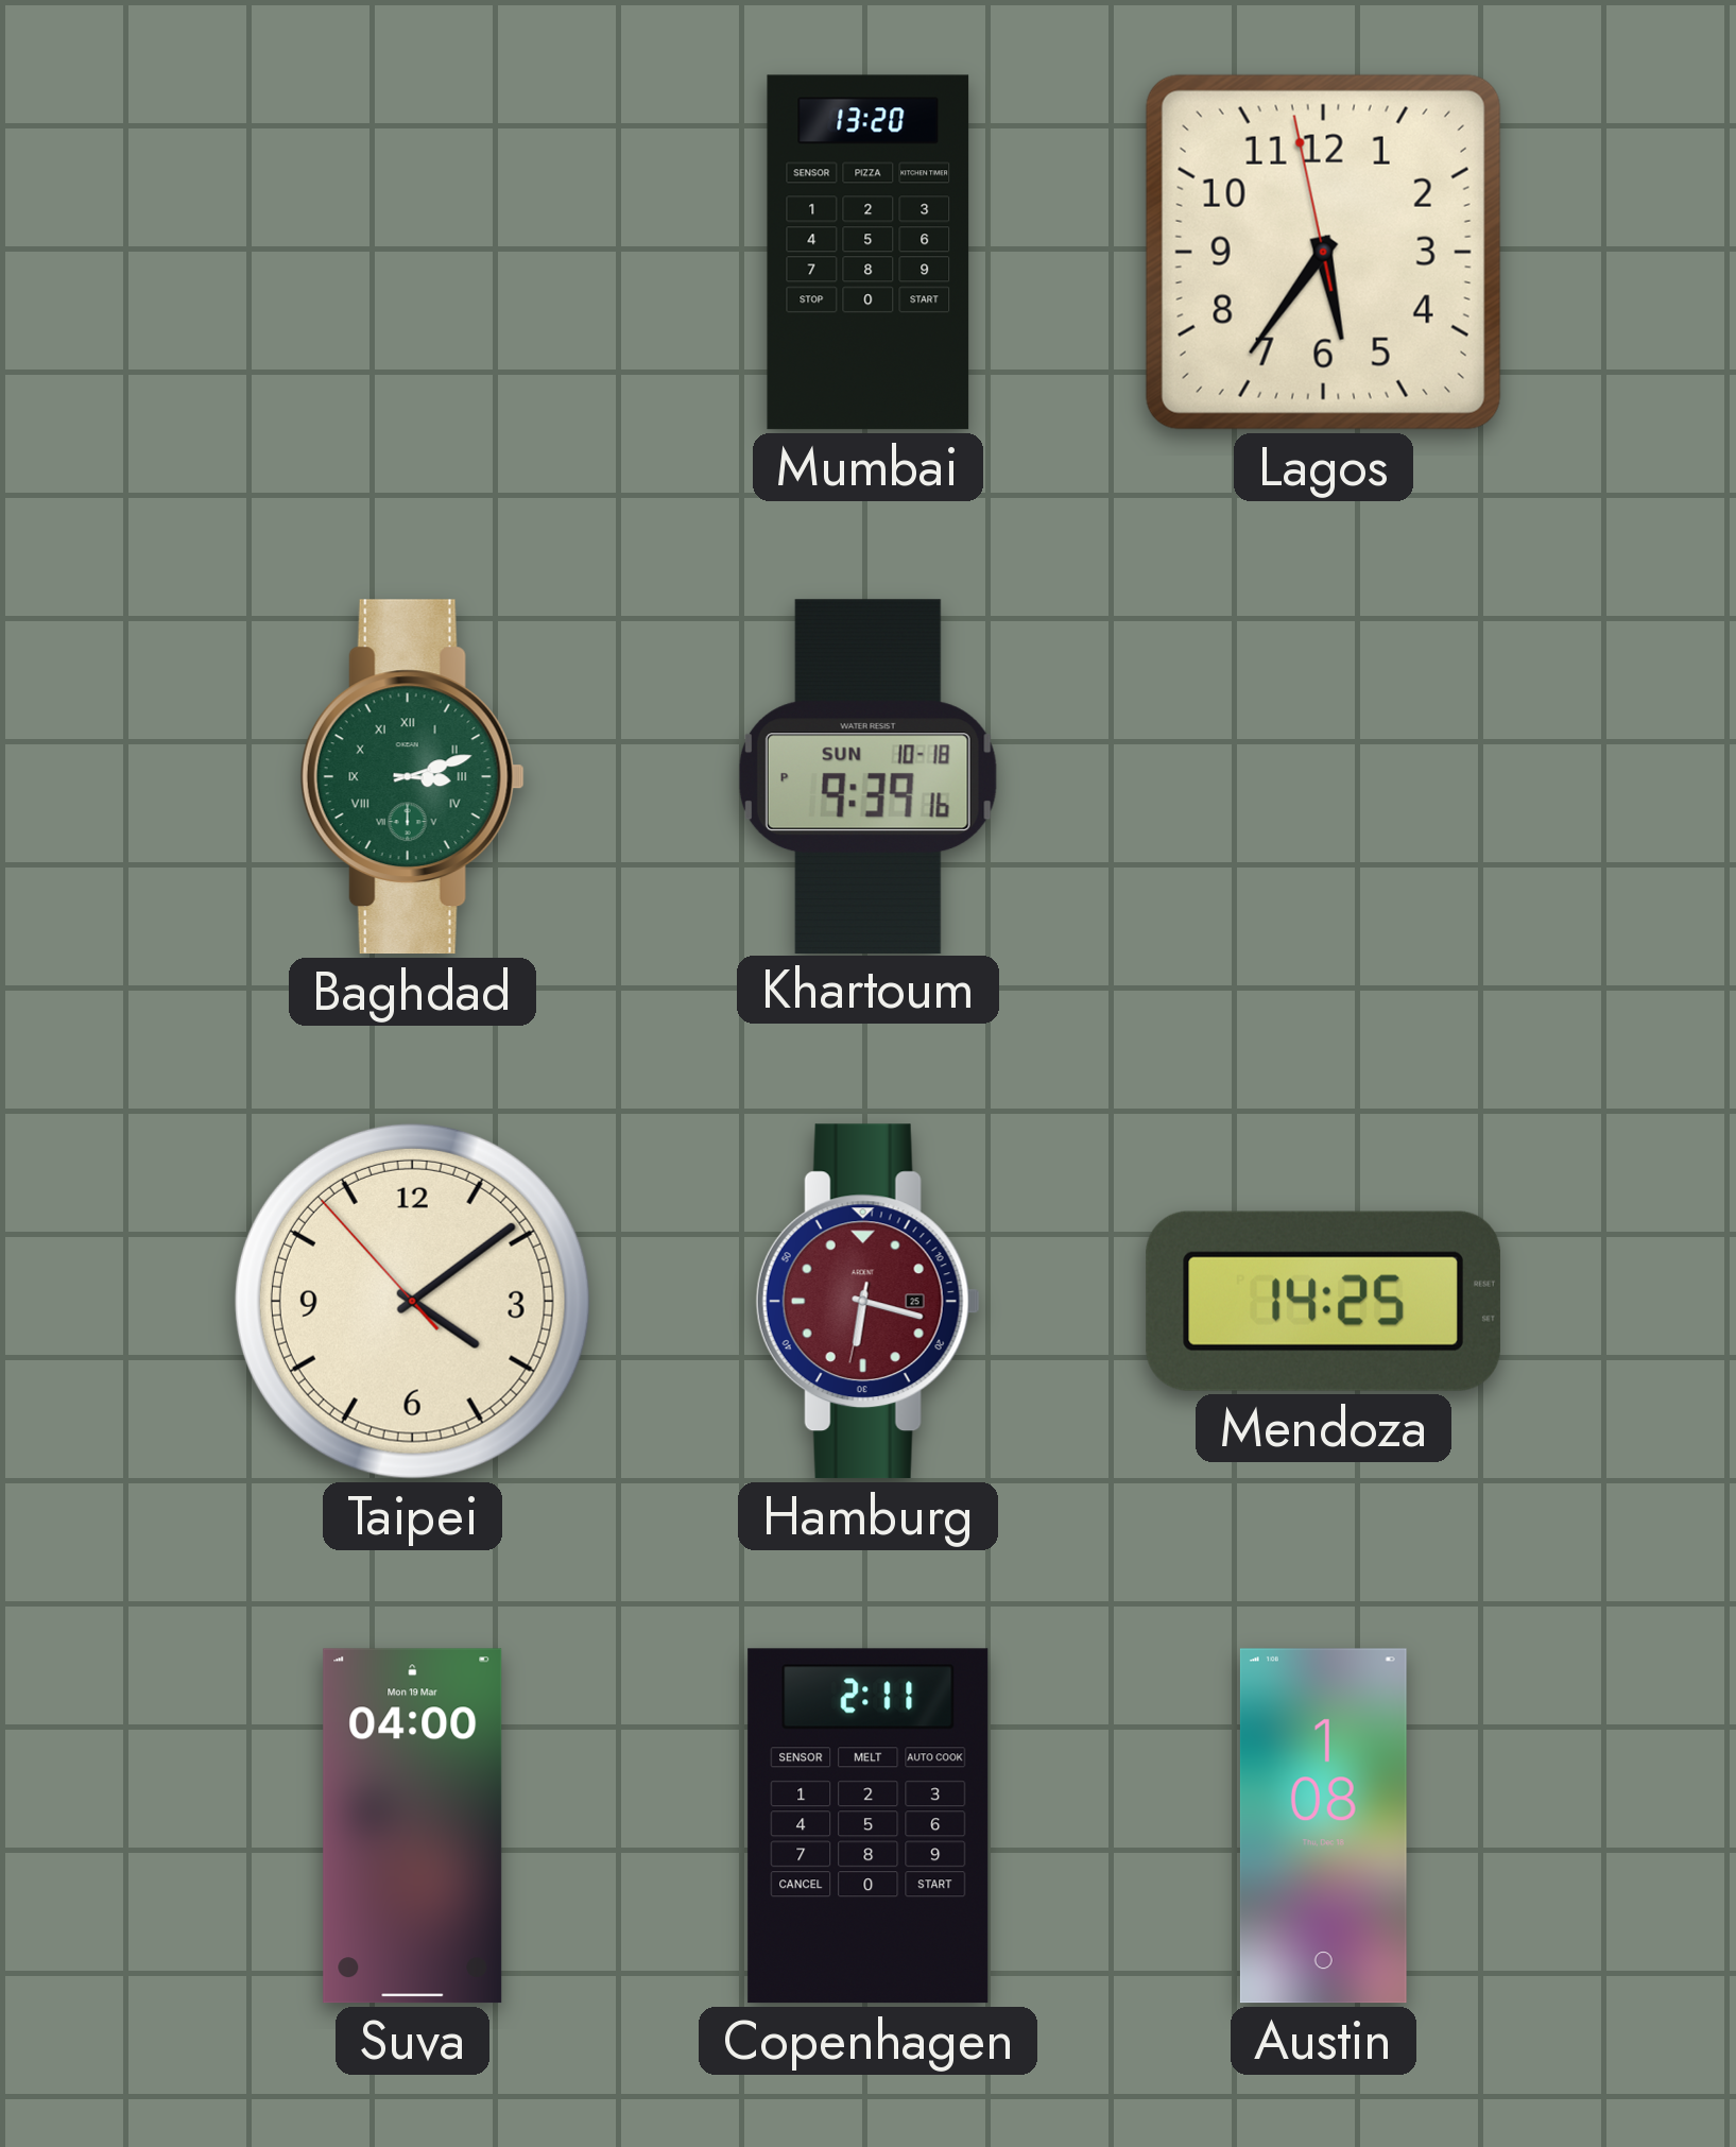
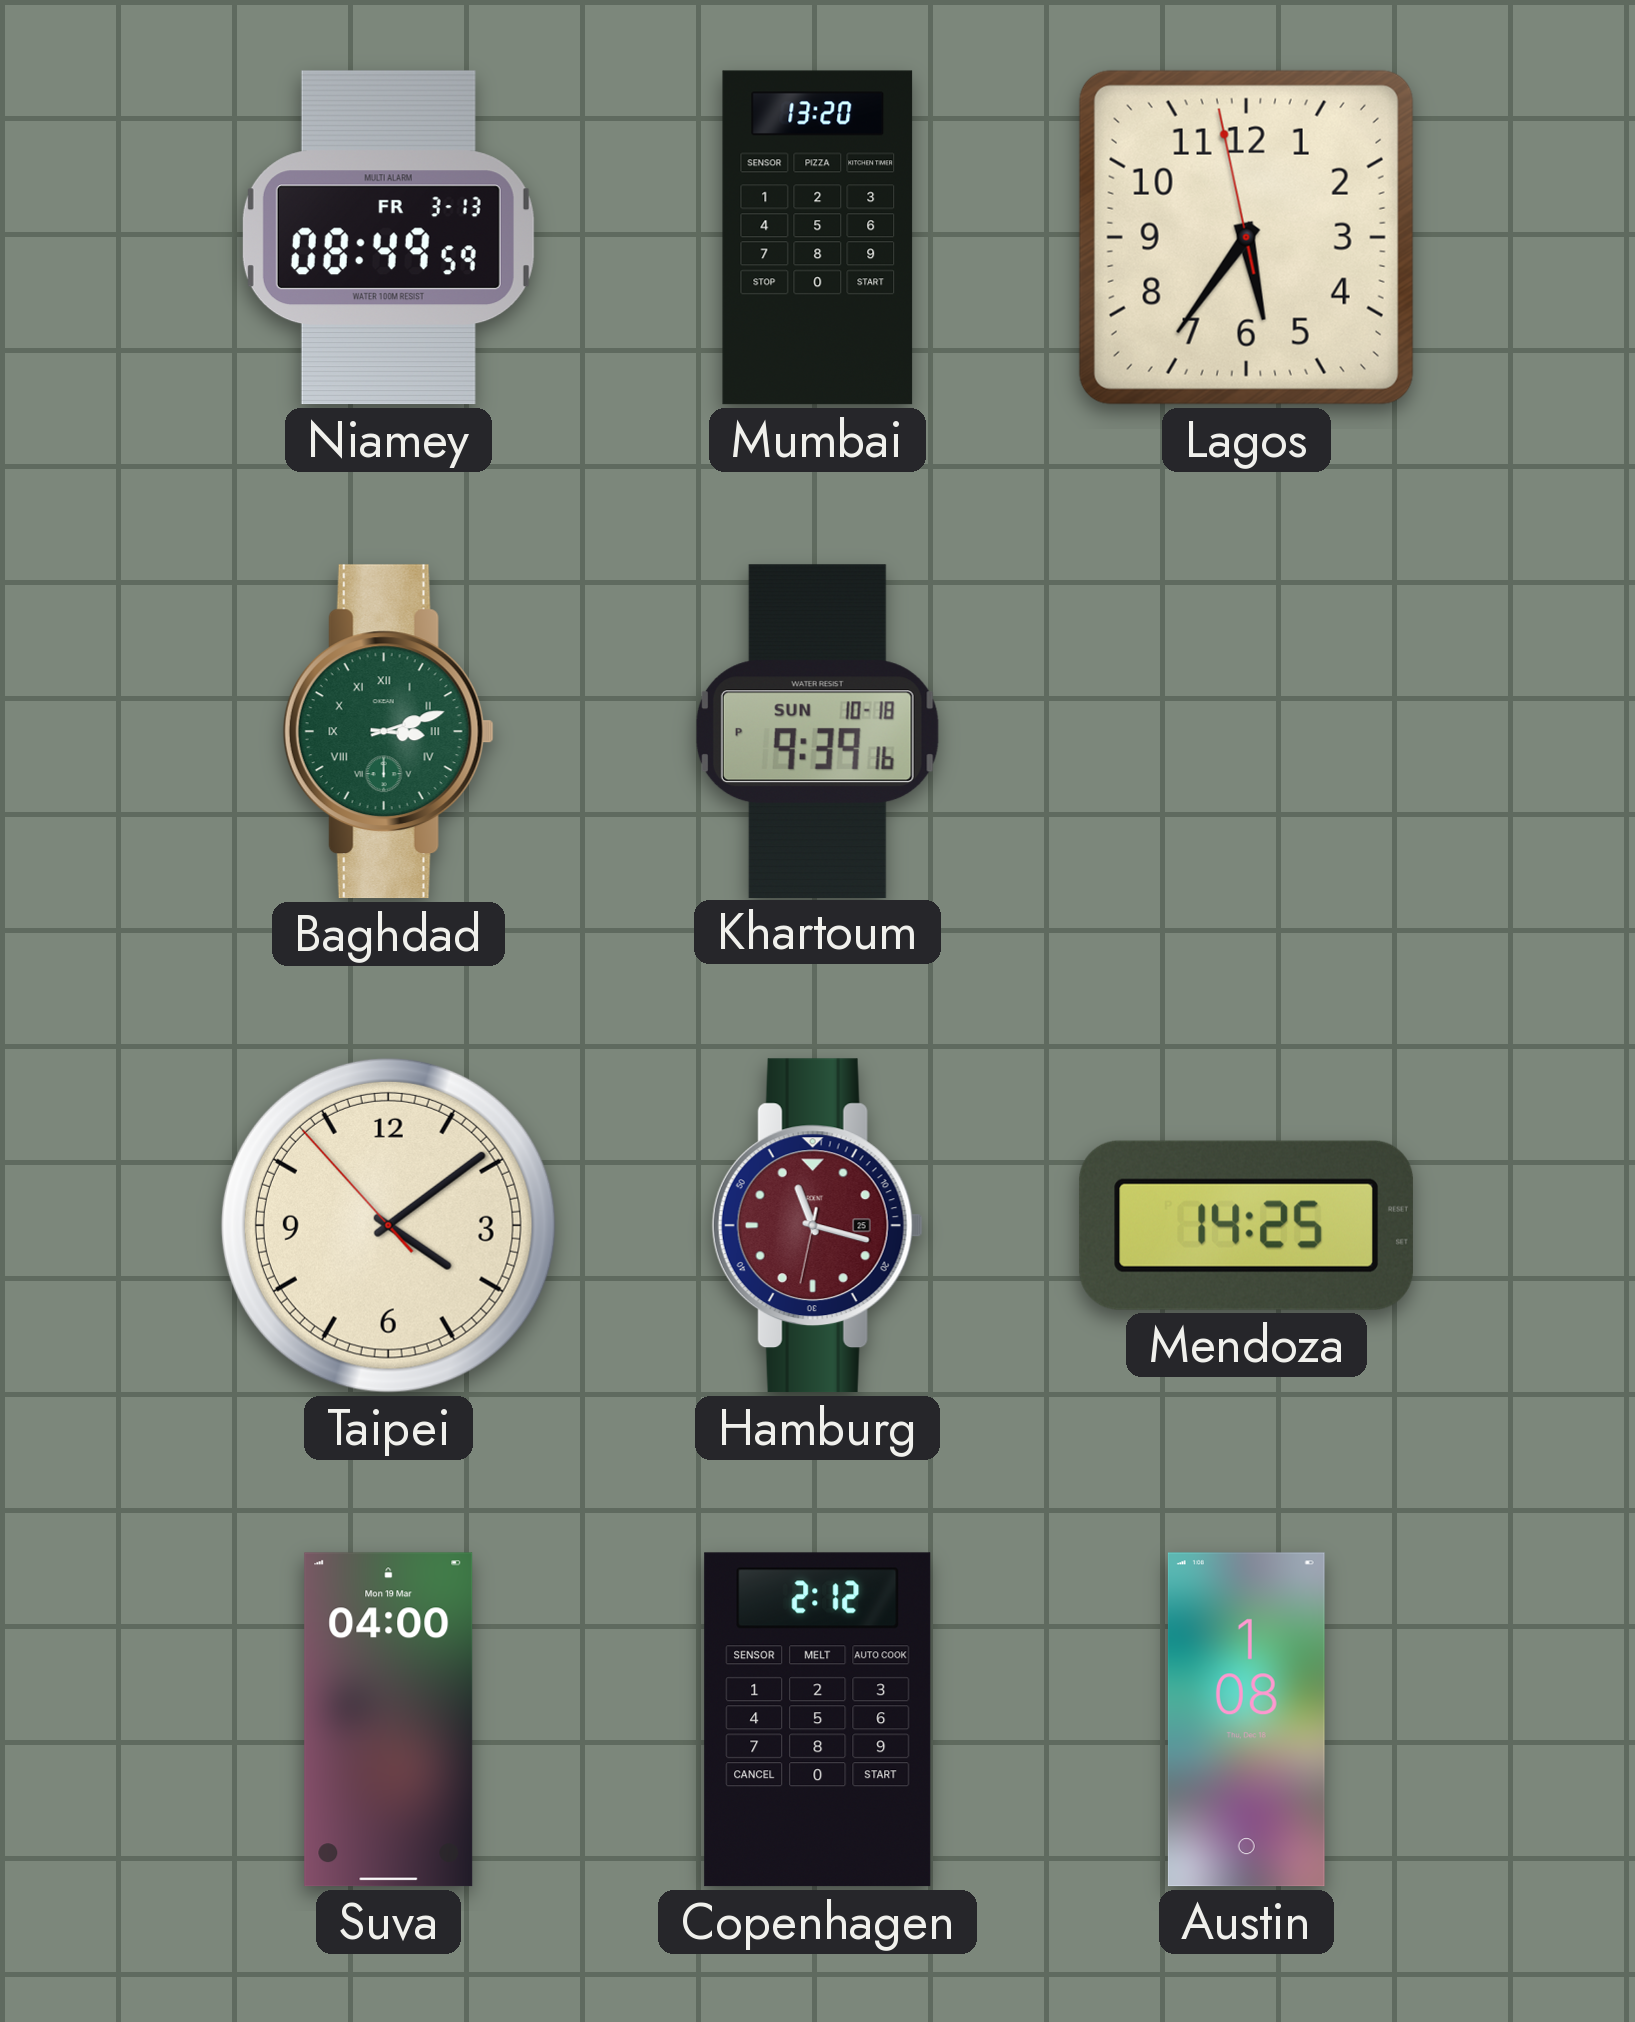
Niamey: none -> 08:49
Hamburg: 6:17 -> 11:17
Copenhagen: 2:11 -> 2:12
